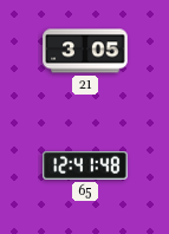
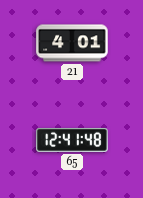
21: 3:05 -> 4:01
